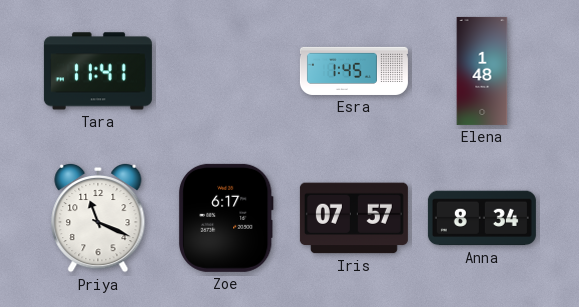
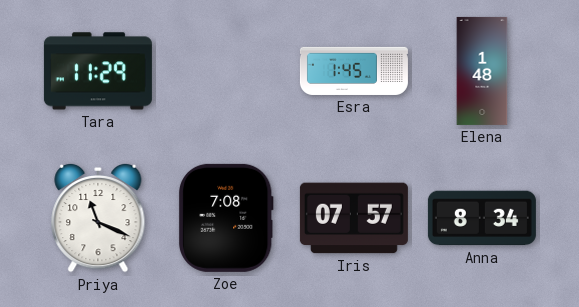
Tara: 11:41 -> 11:29
Zoe: 6:17 -> 7:08
